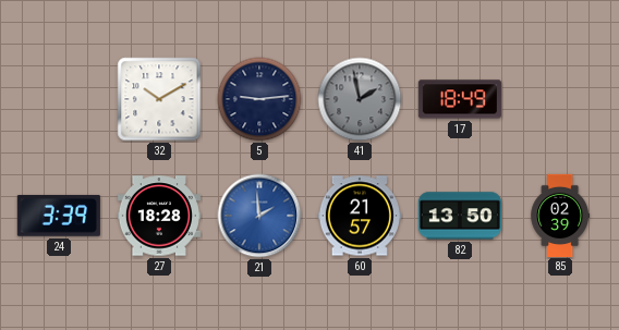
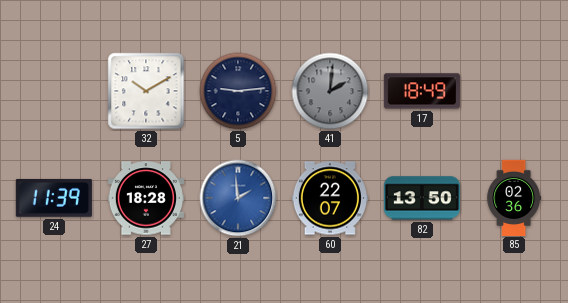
41: 1:58 -> 2:01
24: 3:39 -> 11:39
60: 21:57 -> 22:07
85: 02:39 -> 02:36
